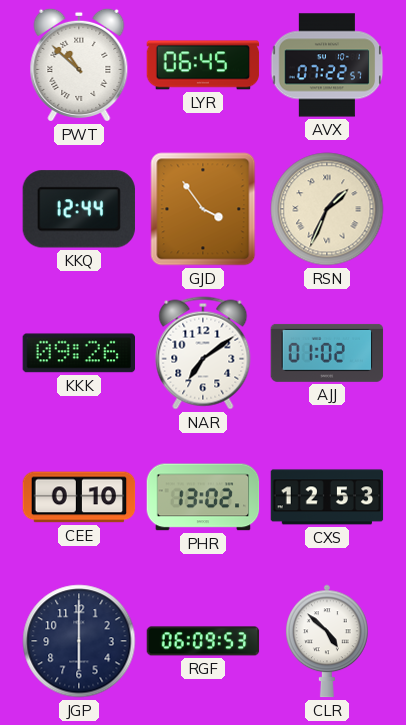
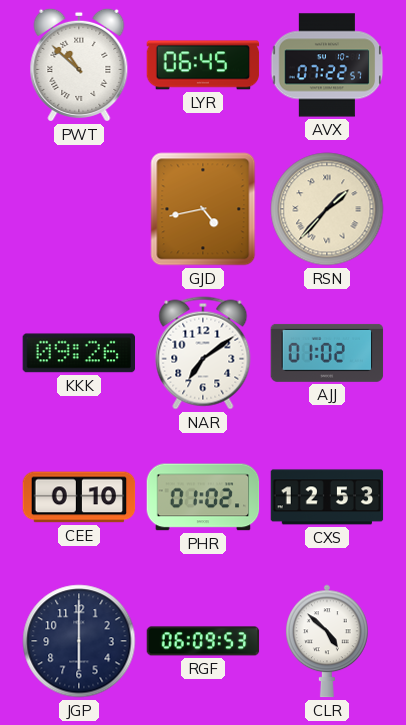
KKQ: 12:44 -> none
GJD: 3:54 -> 4:43
RSN: 1:34 -> 1:37
PHR: 13:02 -> 01:02
